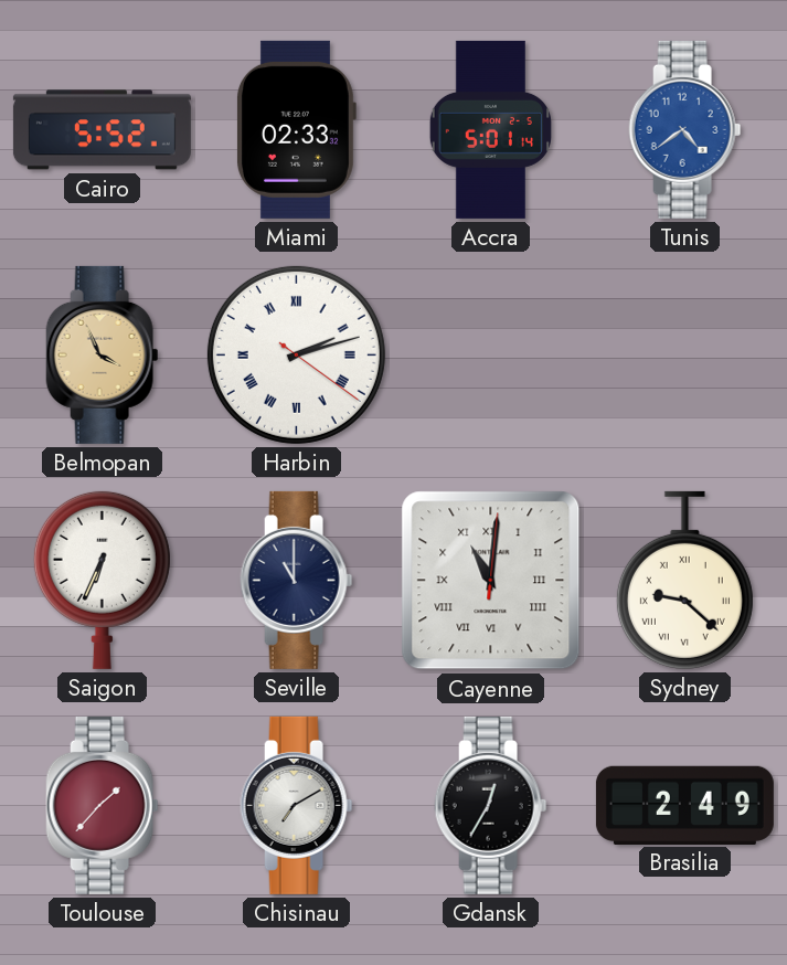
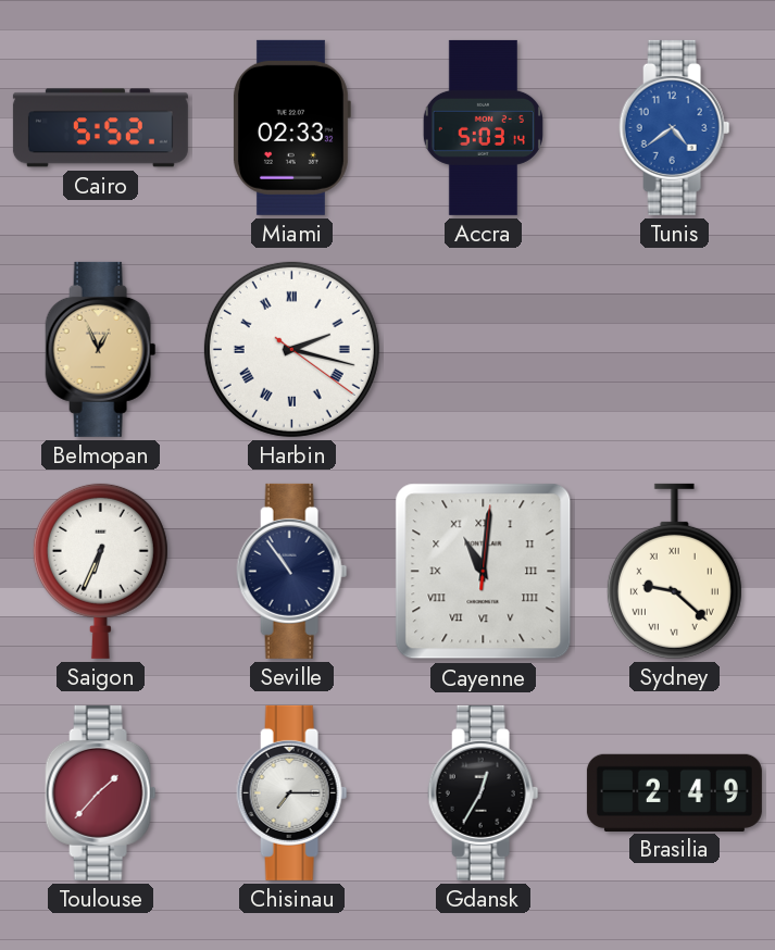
Accra: 5:01 -> 5:03
Belmopan: 3:56 -> 12:56
Harbin: 2:12 -> 2:17
Seville: 11:00 -> 10:54
Chisinau: 7:10 -> 7:15
